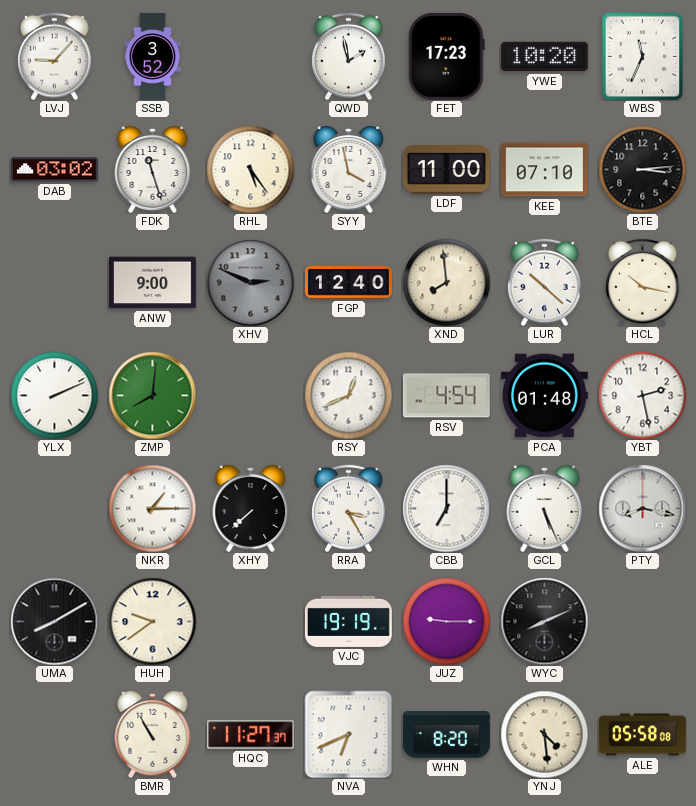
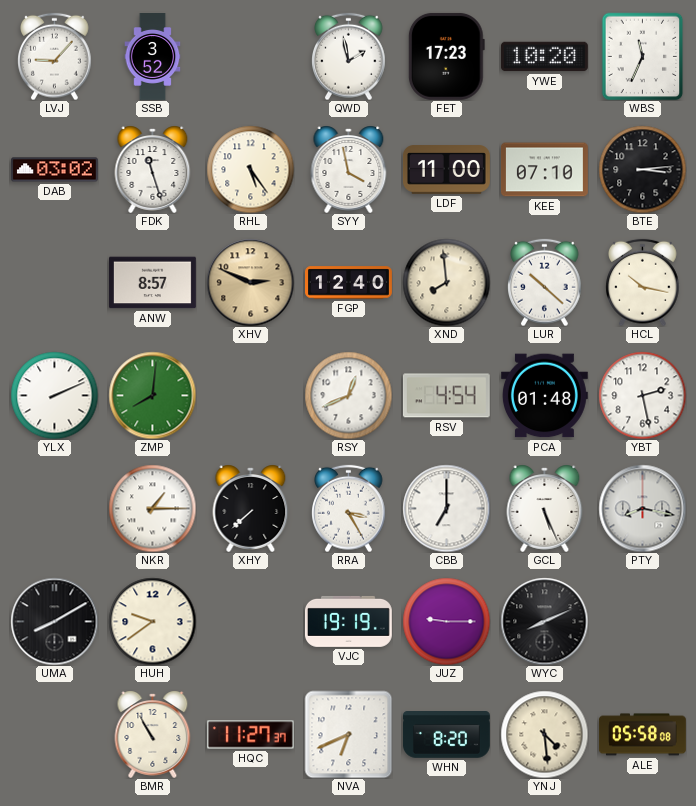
ANW: 9:00 -> 8:57
XHV dial: grey -> champagne
